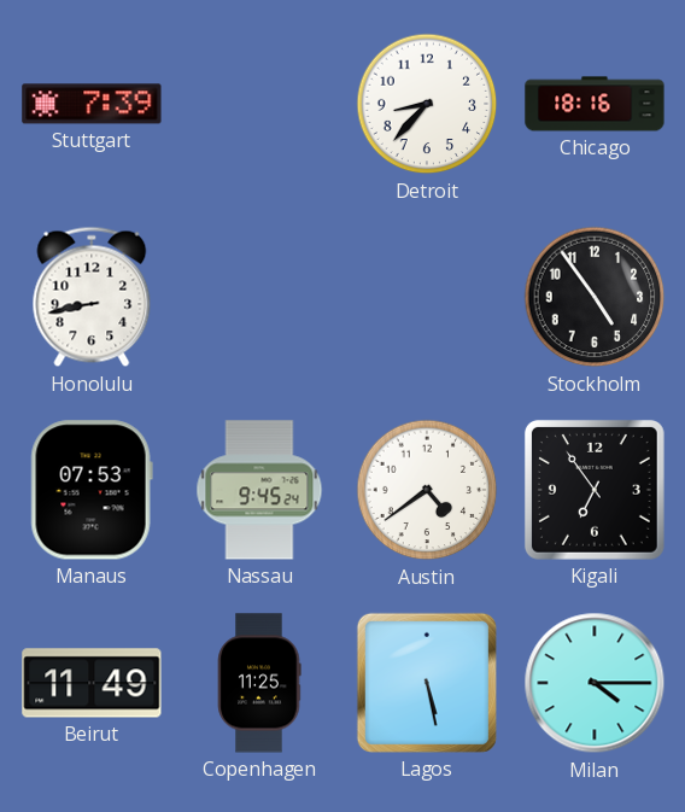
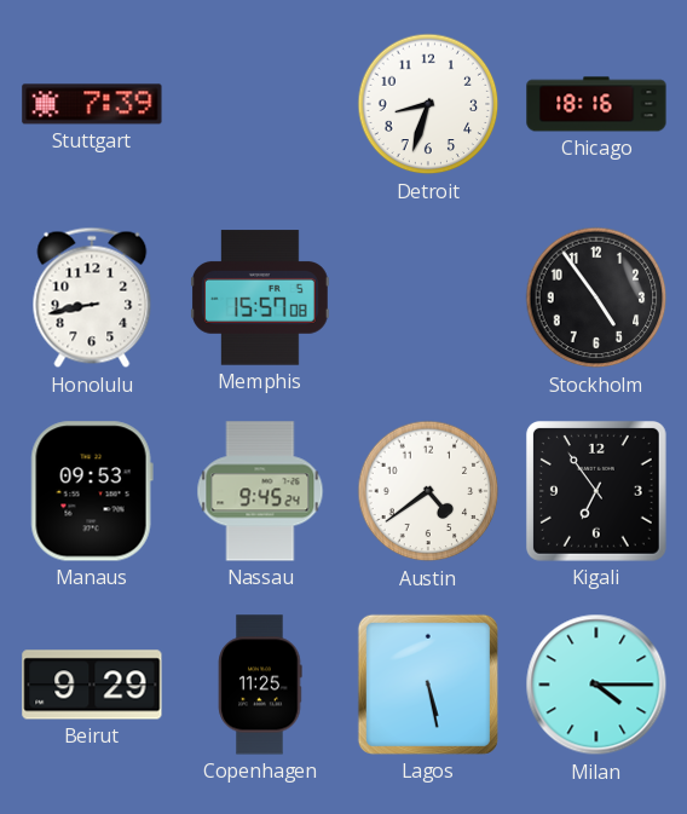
Detroit: 8:37 -> 8:33
Memphis: none -> 15:57
Manaus: 07:53 -> 09:53
Beirut: 11:49 -> 9:29
